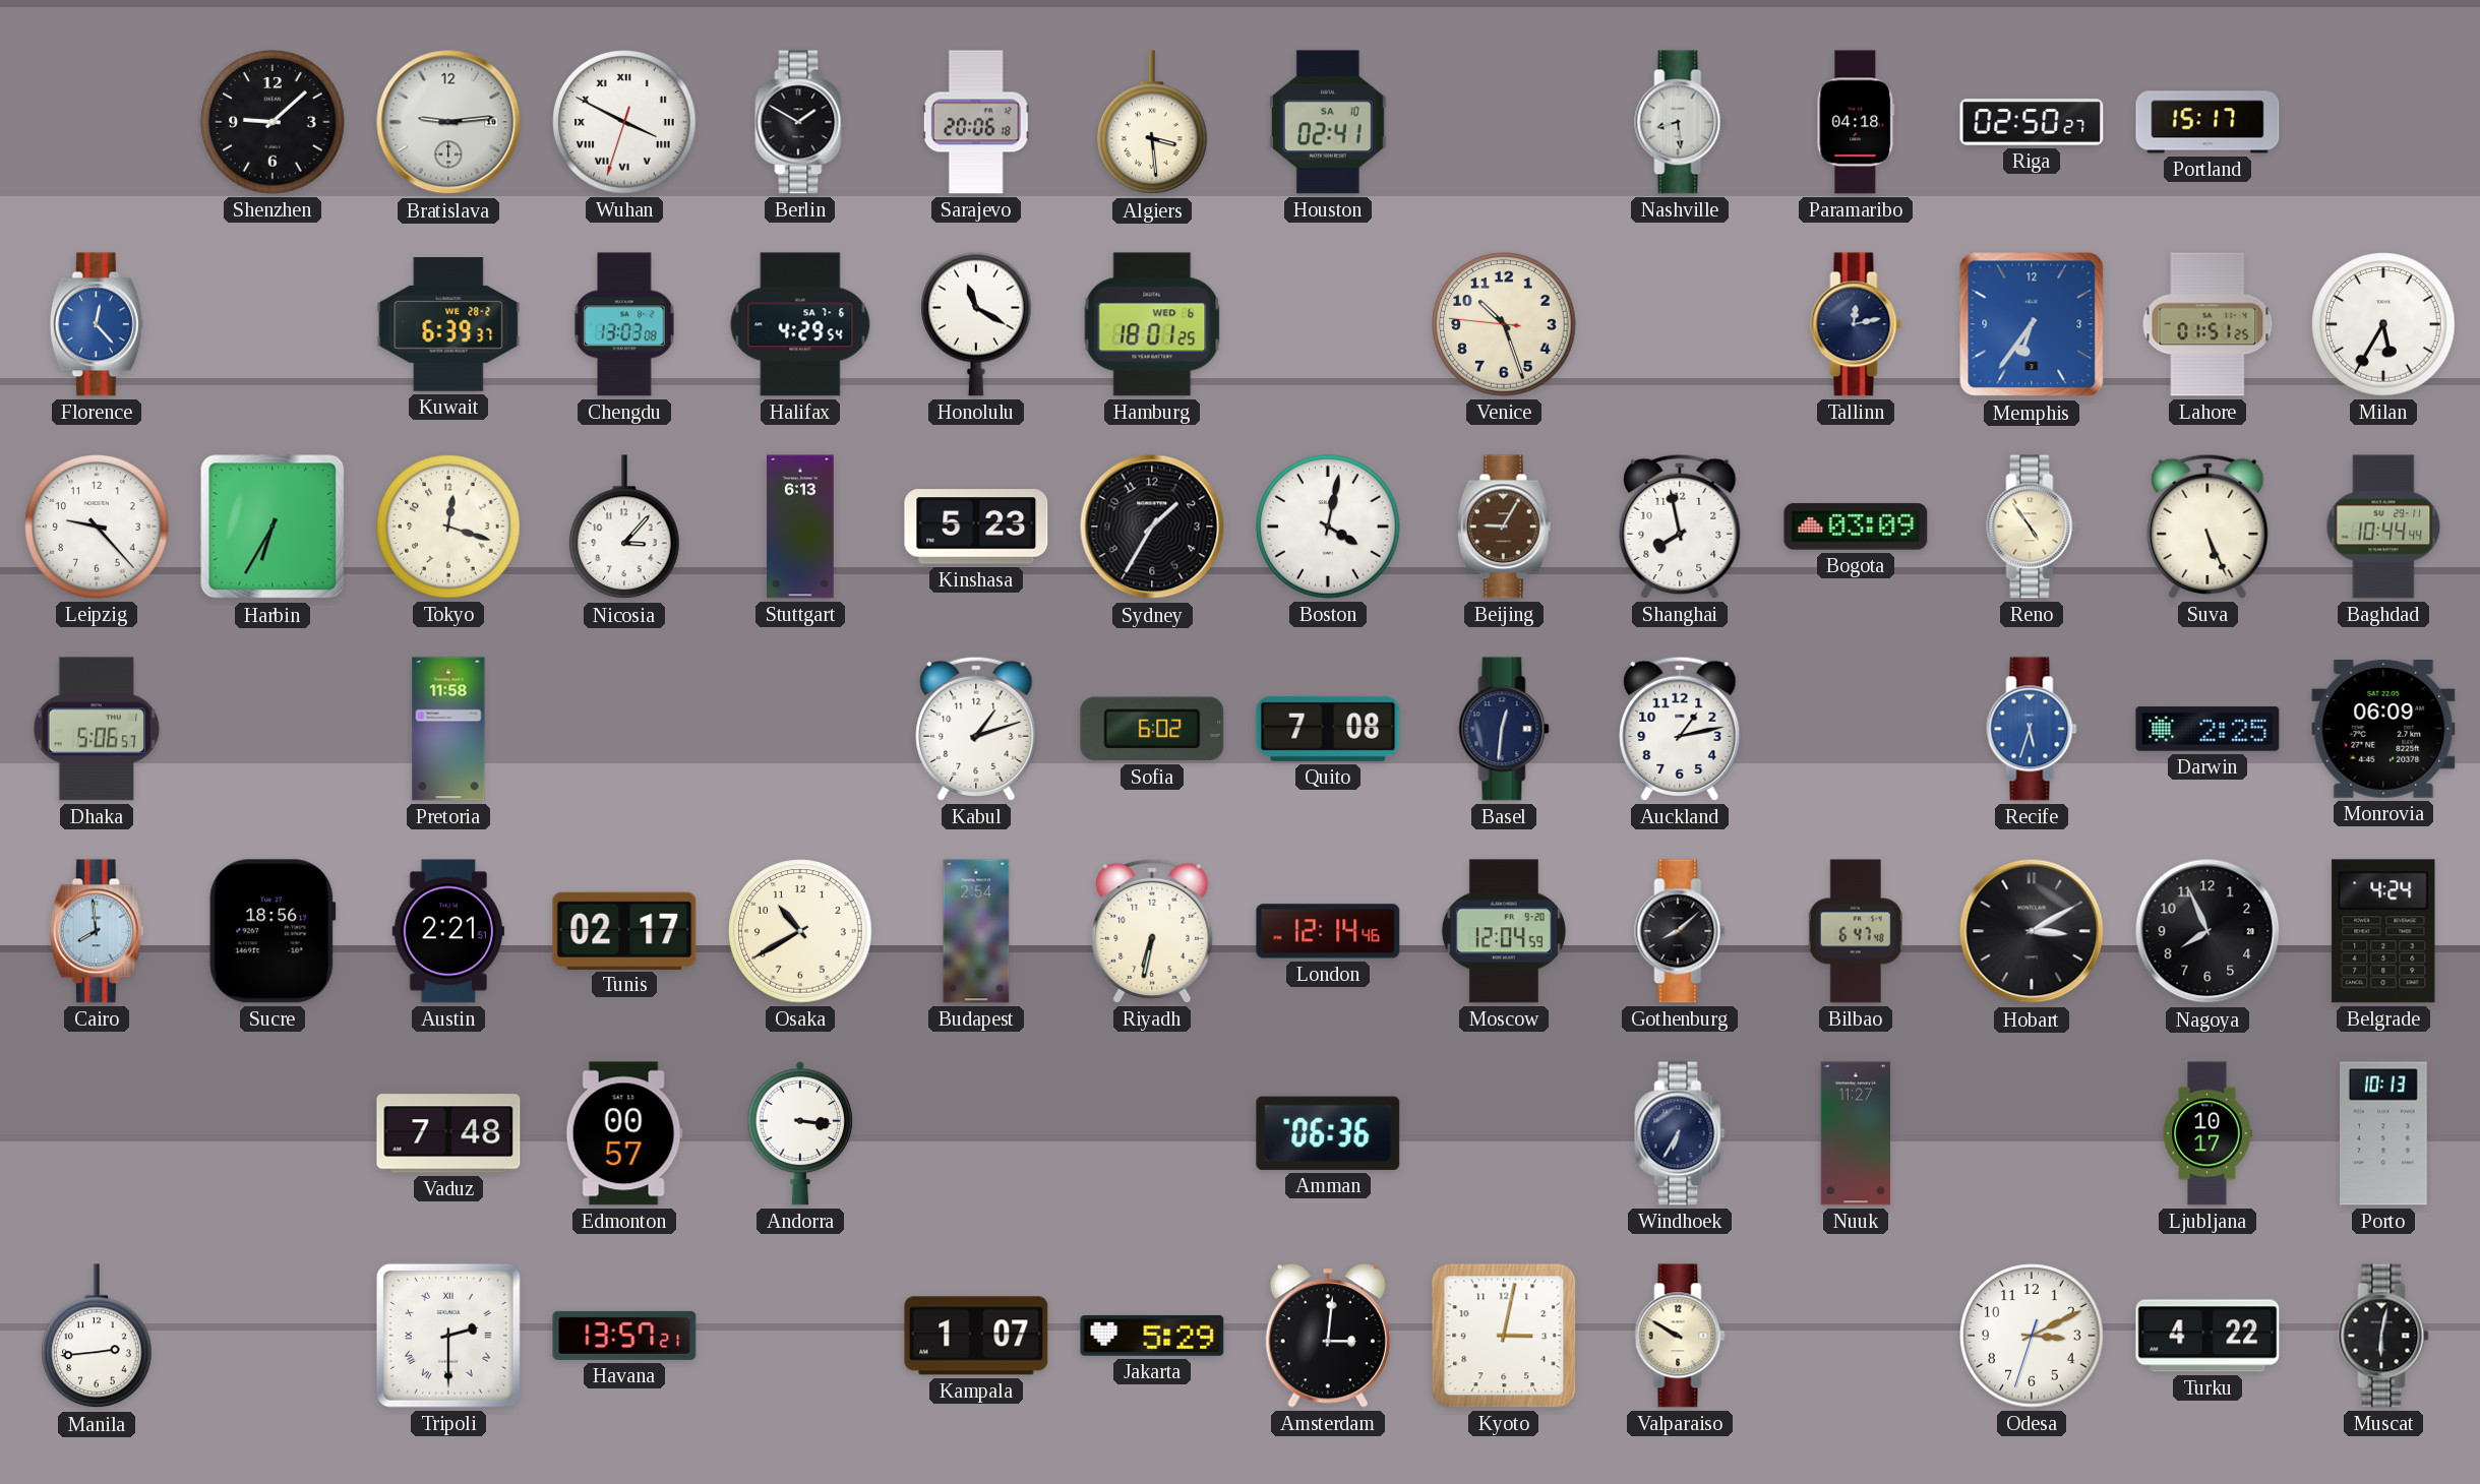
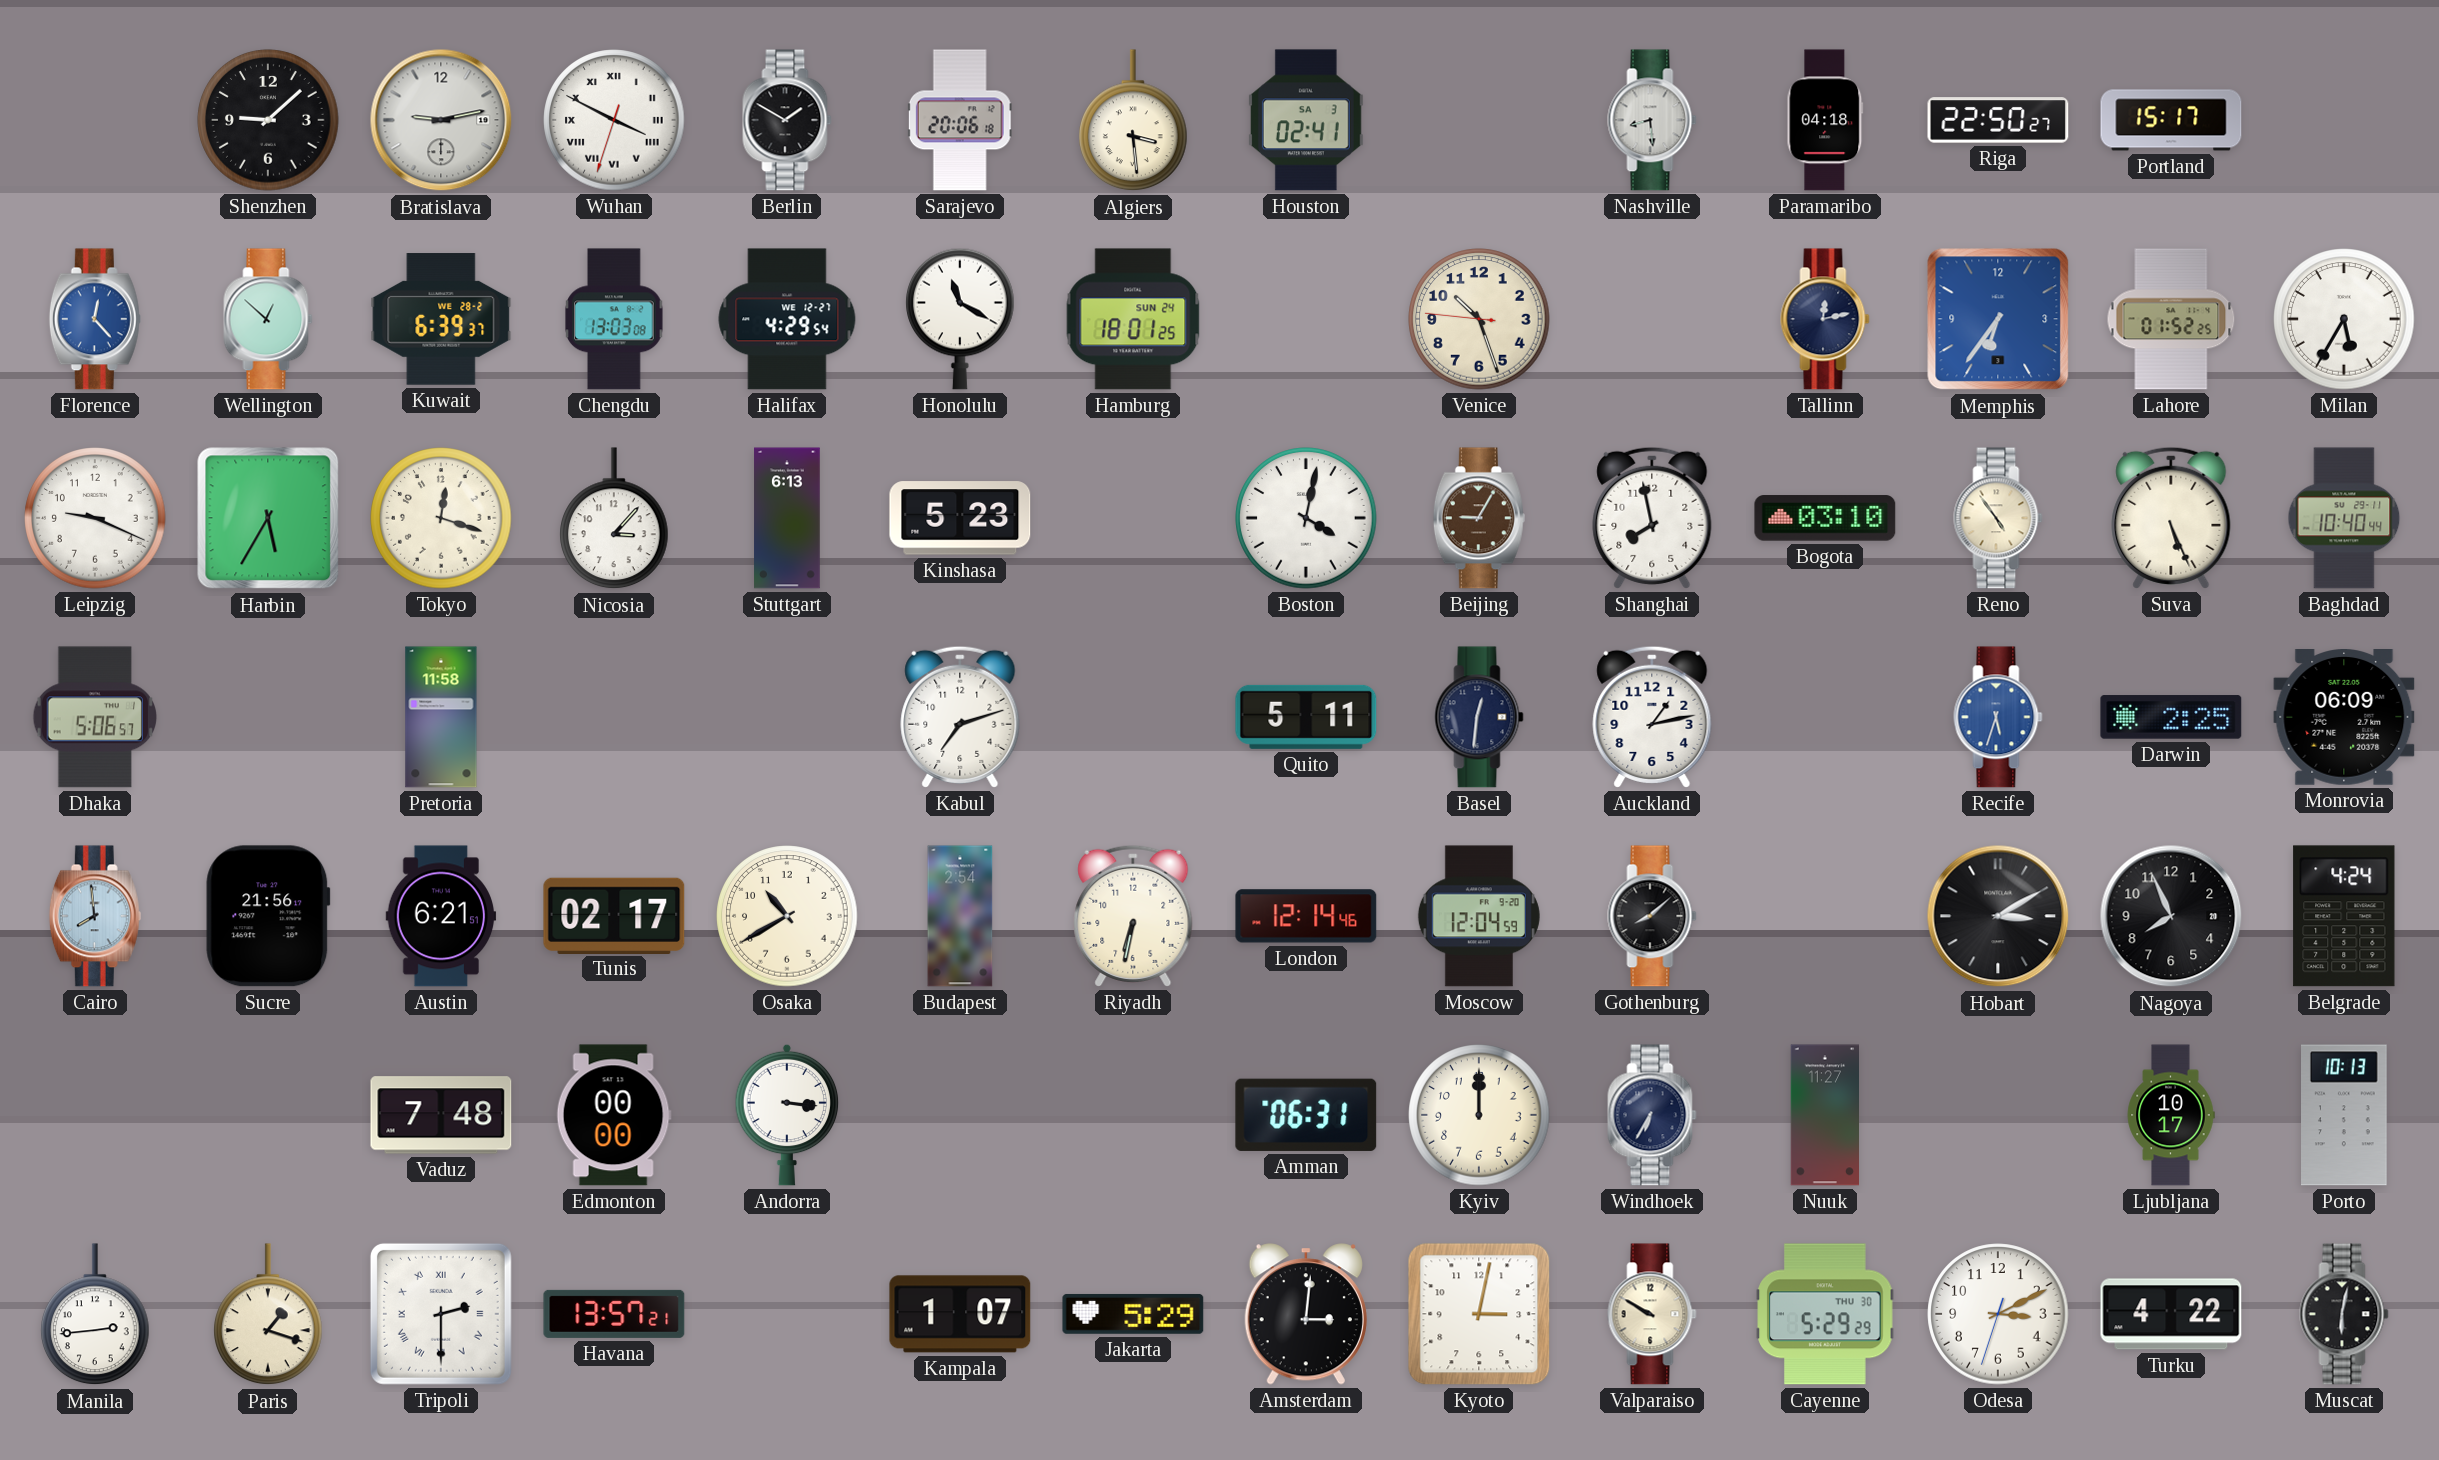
Bratislava: 9:14 -> 9:13
Houston date: SA 10 -> SA 3
Riga: 02:50 -> 22:50
Wellington: none -> 12:52
Halifax date: SA 7-6 -> WE 12-27
Hamburg date: WED 6 -> SUN 24
Lahore: 01:51 -> 01:52
Leipzig: 9:23 -> 9:19
Harbin: 6:35 -> 5:35
Sydney: 1:35 -> none
Bogota: 03:09 -> 03:10
Baghdad: 10:44 -> 10:40
Kabul: 1:12 -> 7:12
Sofia: 6:02 -> none
Quito: 7:08 -> 5:11
Sucre: 18:56 -> 21:56
Austin: 2:21 -> 6:21
Bilbao: 6:47 -> none
Edmonton: 00:57 -> 00:00
Amman: 06:36 -> 06:31
Kyiv: none -> 12:00
Paris: none -> 1:18
Cayenne: none -> 5:29
